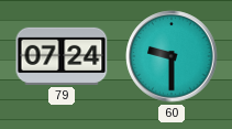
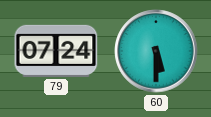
60: 9:30 -> 5:30
